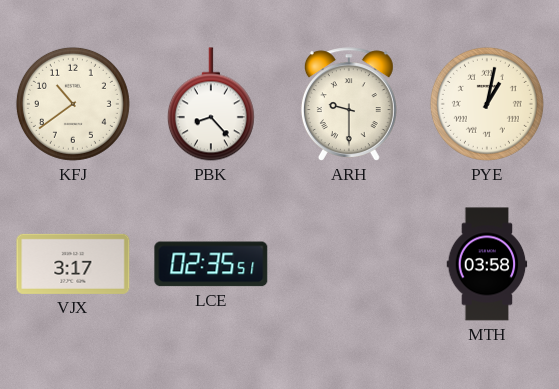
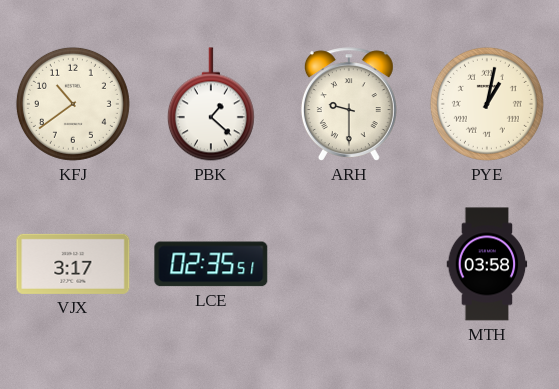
PBK: 8:23 -> 1:22
